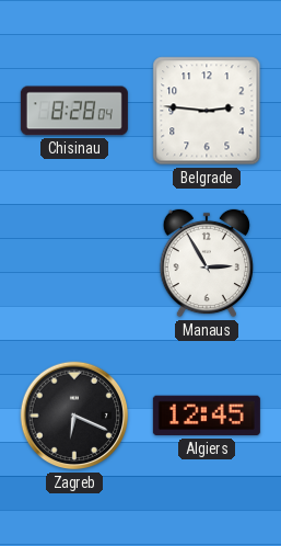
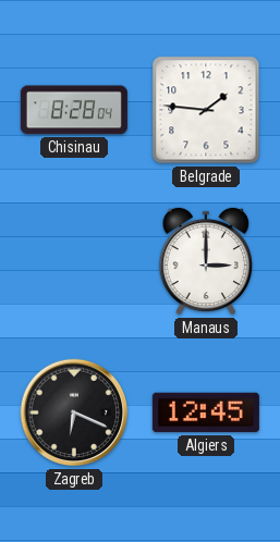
Belgrade: 2:46 -> 1:46
Manaus: 2:55 -> 3:00
